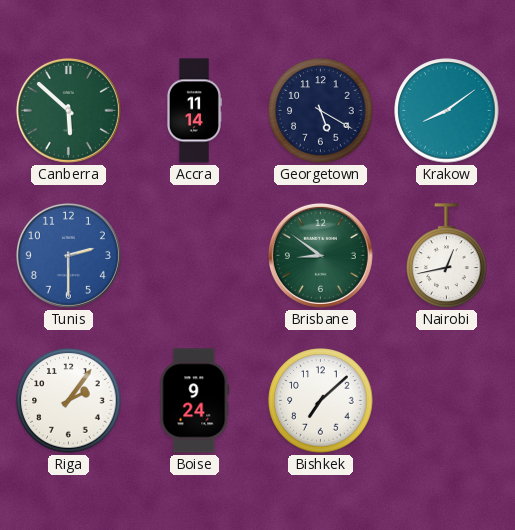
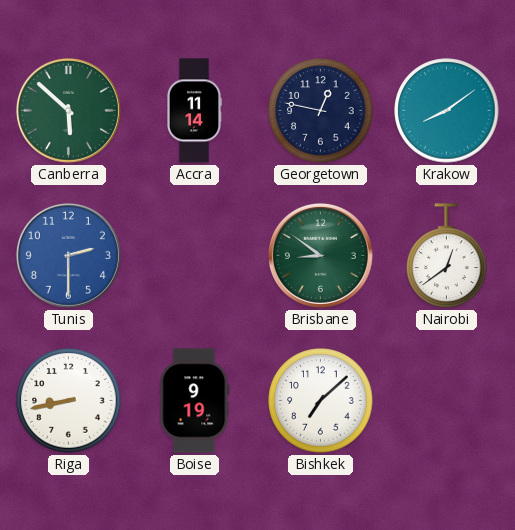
Georgetown: 5:20 -> 12:47
Nairobi: 12:43 -> 12:39
Riga: 2:06 -> 8:43
Boise: 9:24 -> 9:19
